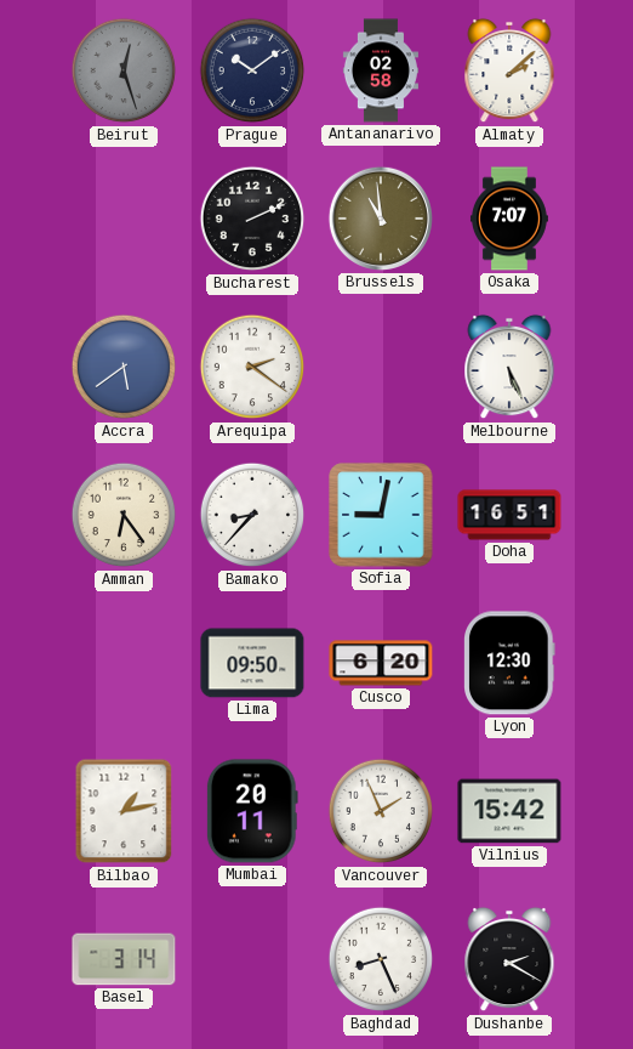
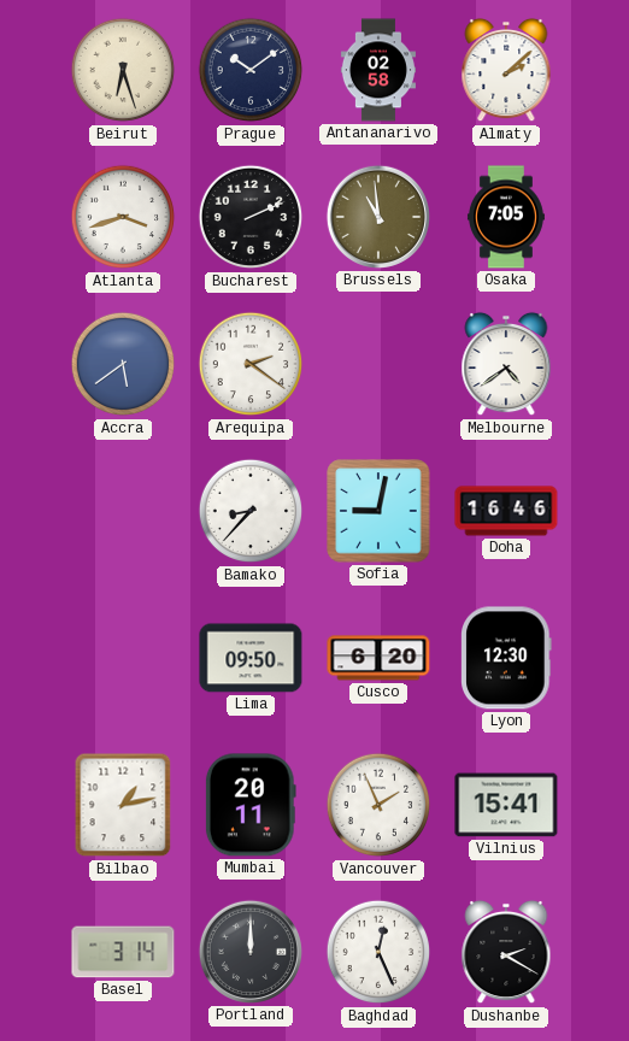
Beirut: 12:27 -> 6:27
Beirut dial: grey -> cream
Atlanta: none -> 3:42
Osaka: 7:07 -> 7:05
Melbourne: 5:26 -> 4:39
Amman: 6:24 -> none
Doha: 16:51 -> 16:46
Vilnius: 15:42 -> 15:41
Portland: none -> 12:00
Baghdad: 8:26 -> 12:26
